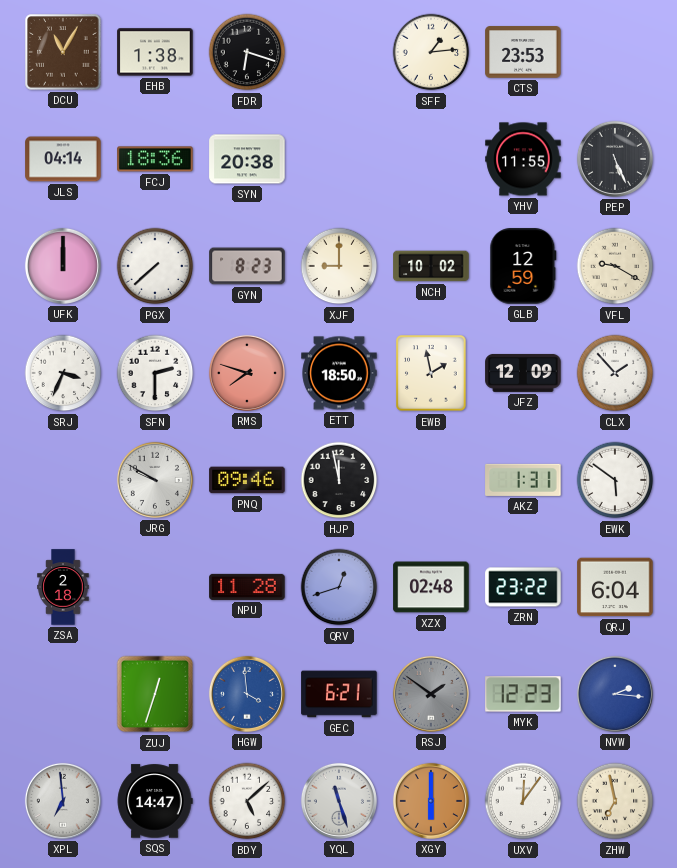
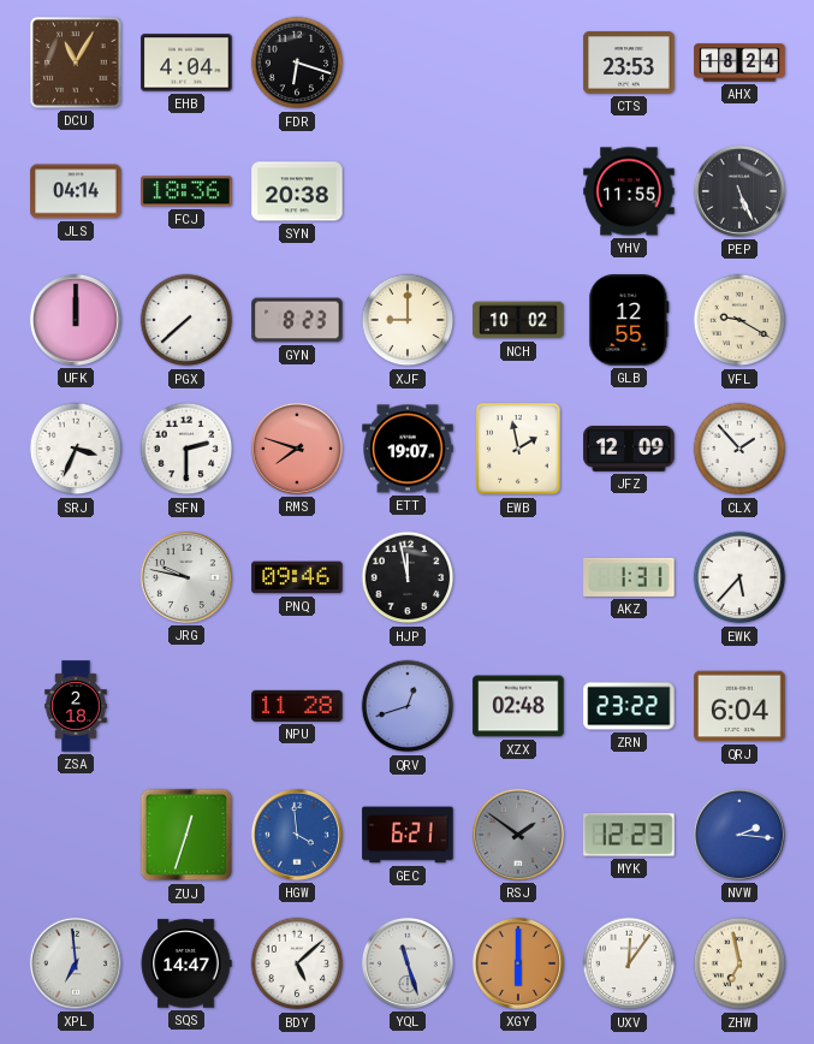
EHB: 1:38 -> 4:04
SFF: 1:14 -> none
AHX: none -> 18:24
GLB: 12:59 -> 12:55
ETT: 18:50 -> 19:07
JRG: 9:50 -> 9:47
EWK: 5:51 -> 5:37
